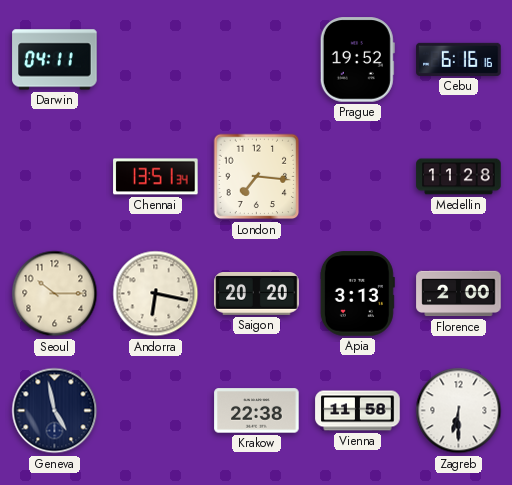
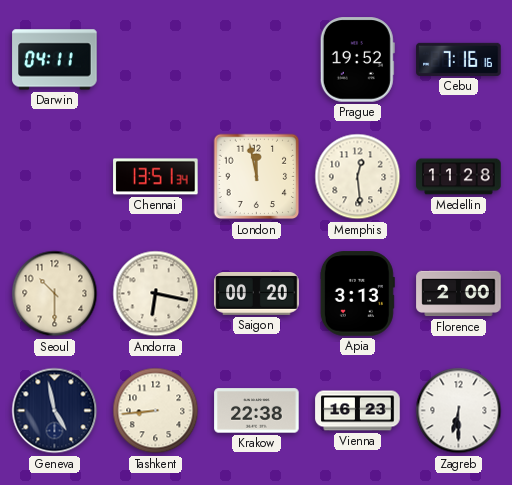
Cebu: 6:16 -> 7:16
London: 7:16 -> 11:58
Memphis: none -> 12:29
Seoul: 10:15 -> 10:30
Saigon: 20:20 -> 00:20
Tashkent: none -> 8:44
Vienna: 11:58 -> 16:23
